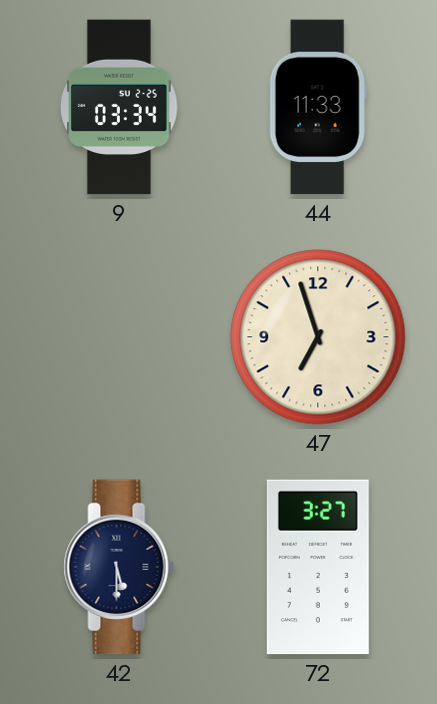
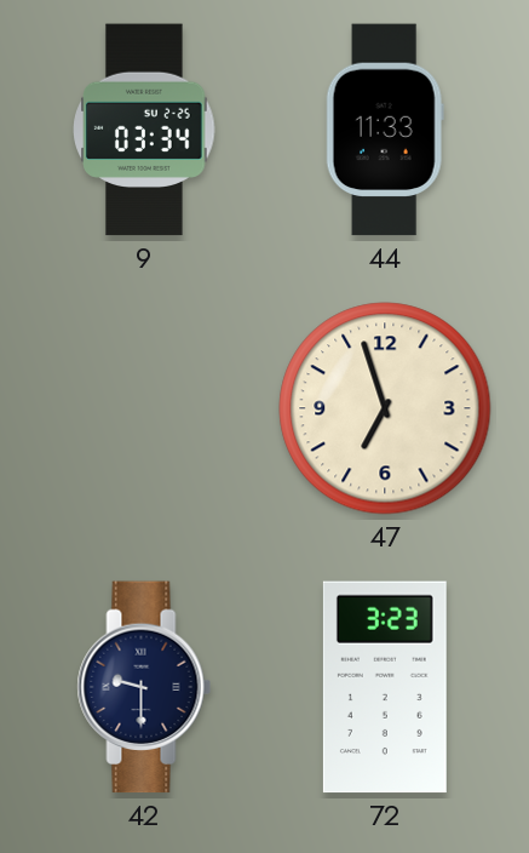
42: 5:30 -> 9:30
72: 3:27 -> 3:23
